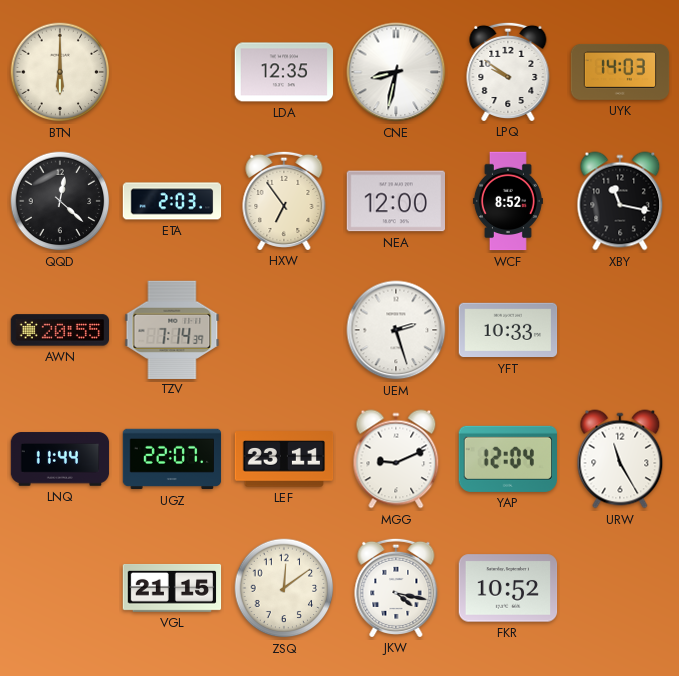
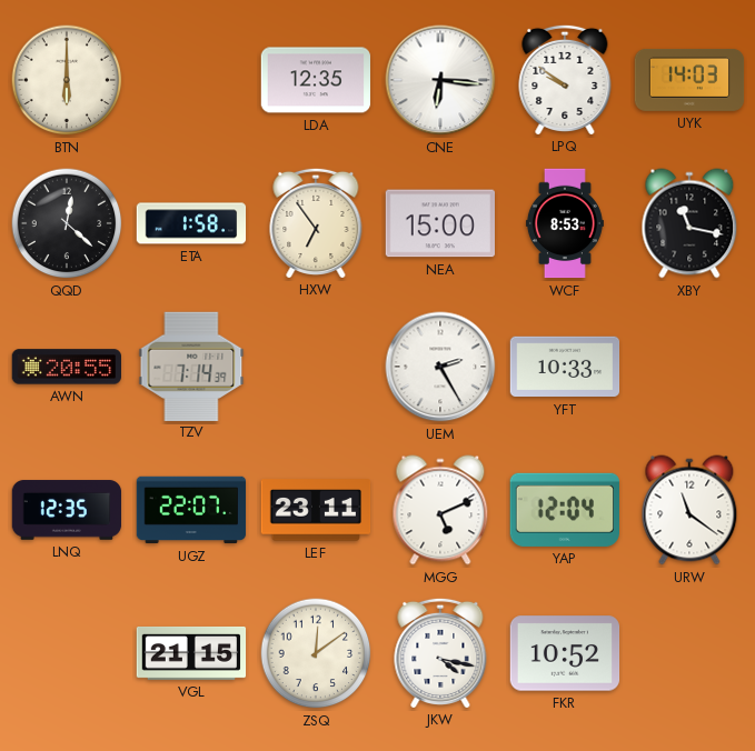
CNE: 8:32 -> 6:16
ETA: 2:03 -> 1:58
NEA: 12:00 -> 15:00
WCF: 8:52 -> 8:53
UEM: 2:27 -> 2:25
LNQ: 11:44 -> 12:35
MGG: 9:11 -> 5:11
URW: 11:25 -> 11:21
